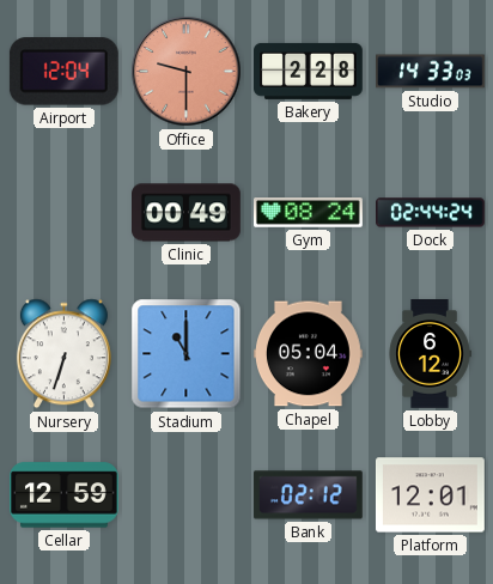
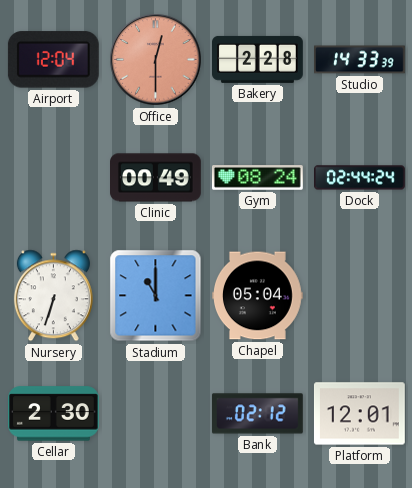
Office: 9:30 -> 12:30
Studio: 14:33:03 -> 14:33:39
Lobby: 6:12 -> none
Cellar: 12:59 -> 2:30
